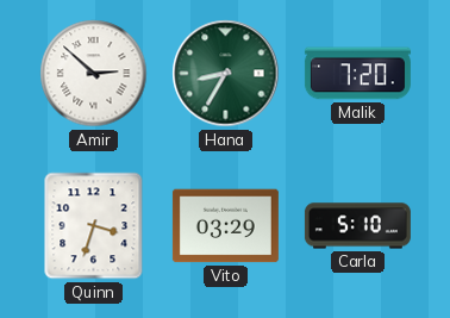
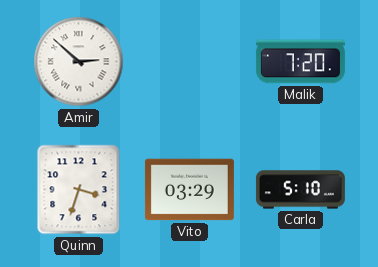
Hana: 8:35 -> none
